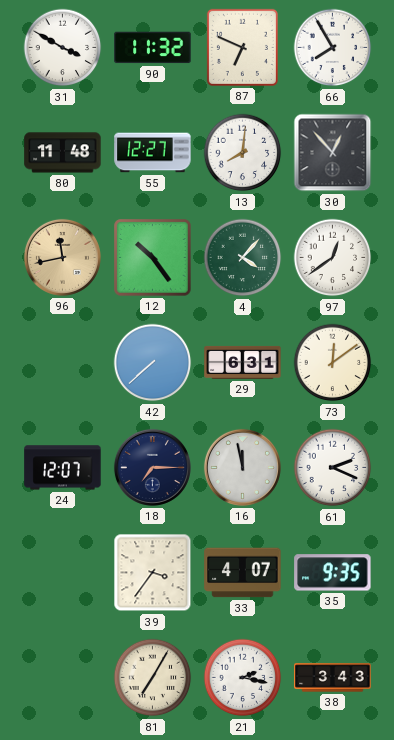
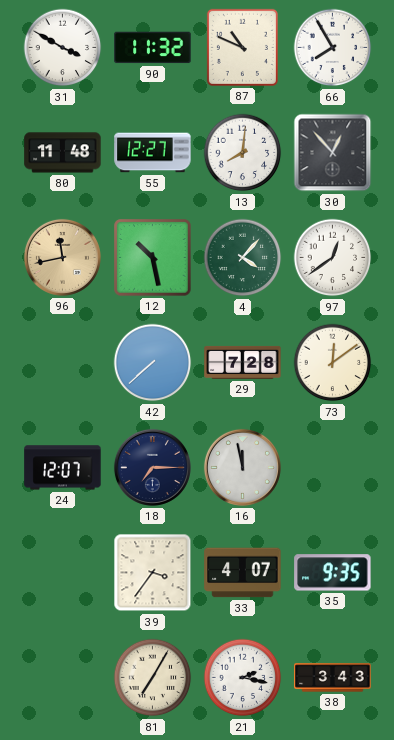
87: 6:49 -> 10:49
12: 10:24 -> 10:28
29: 6:31 -> 7:28
61: 2:19 -> none
